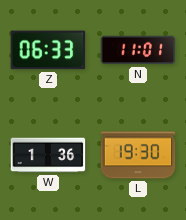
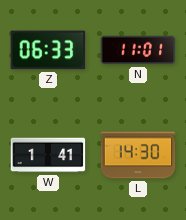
W: 1:36 -> 1:41
L: 19:30 -> 14:30
